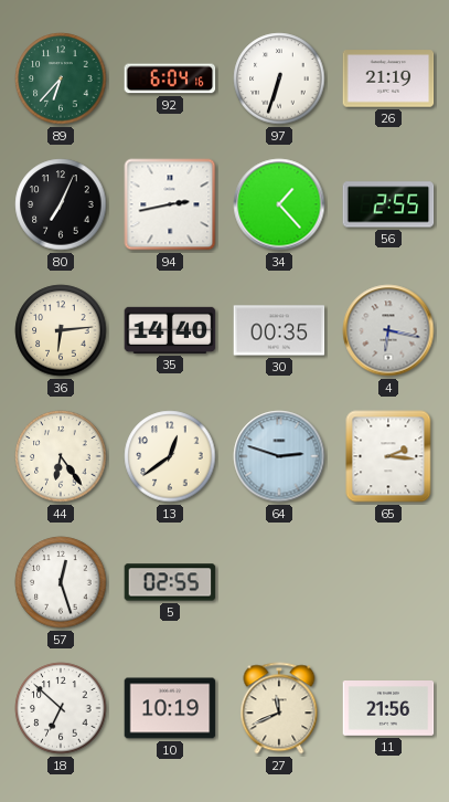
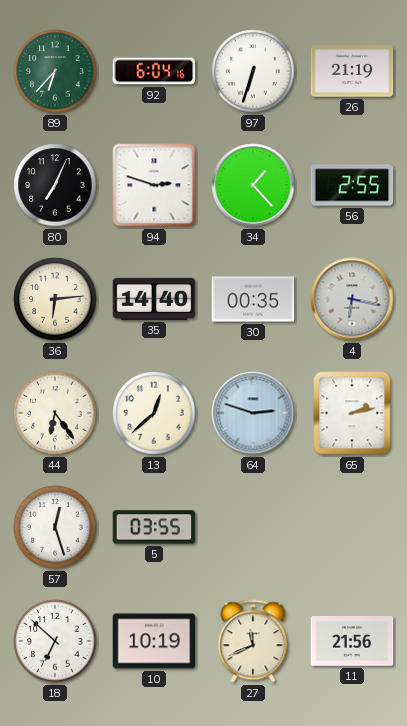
94: 2:43 -> 2:48
13: 12:39 -> 12:38
65: 2:16 -> 2:13
5: 02:55 -> 03:55
